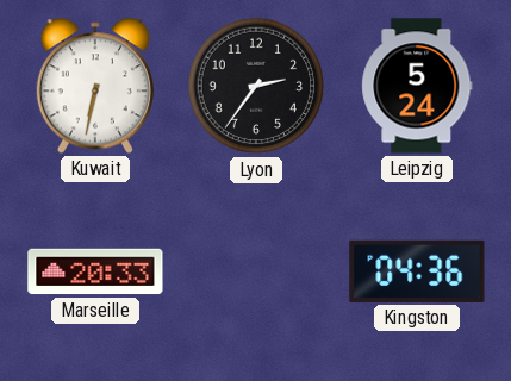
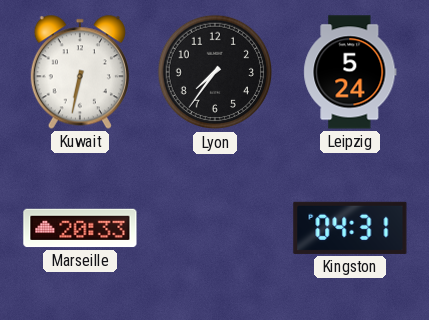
Lyon: 2:36 -> 7:36
Kingston: 04:36 -> 04:31
